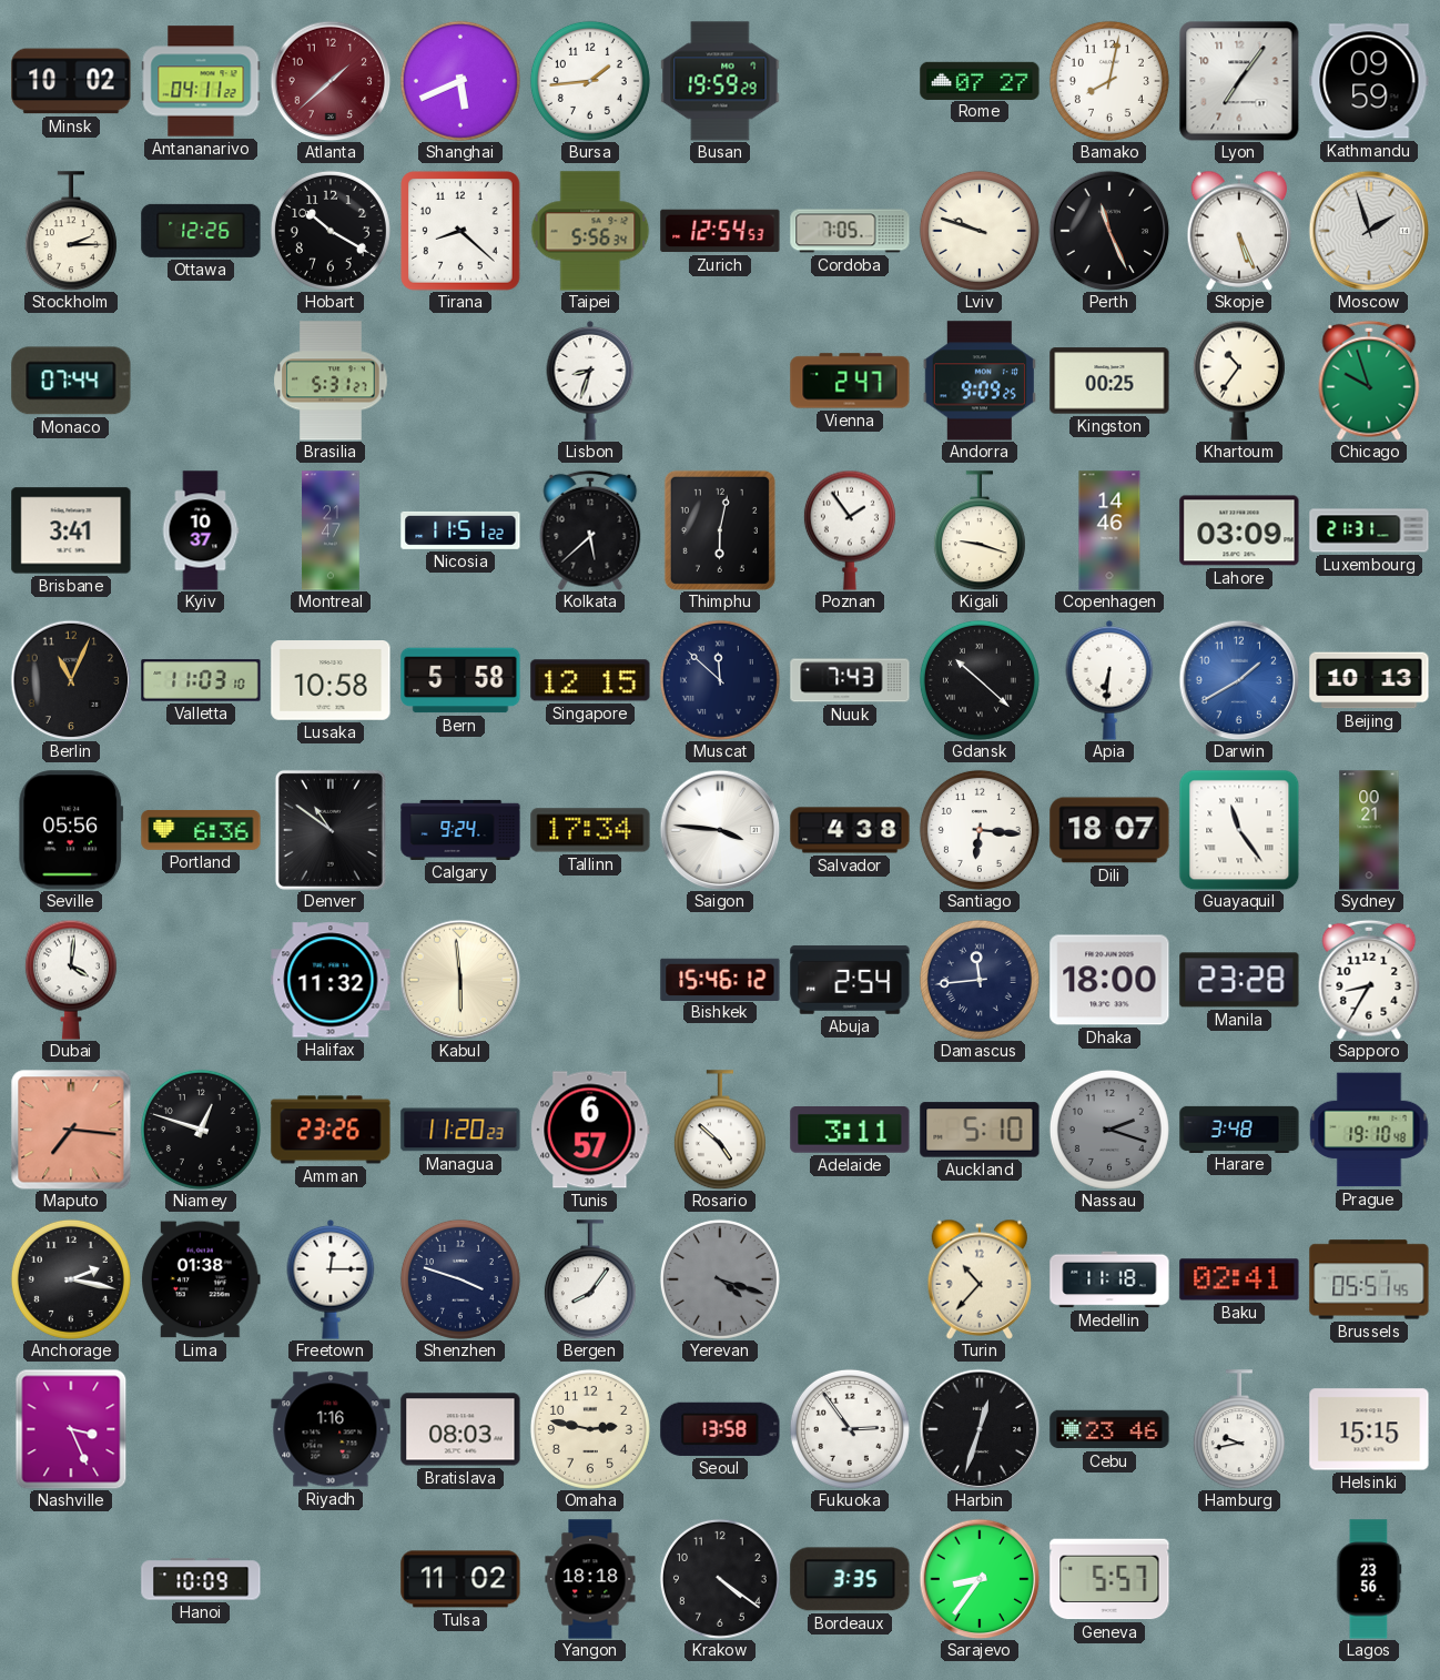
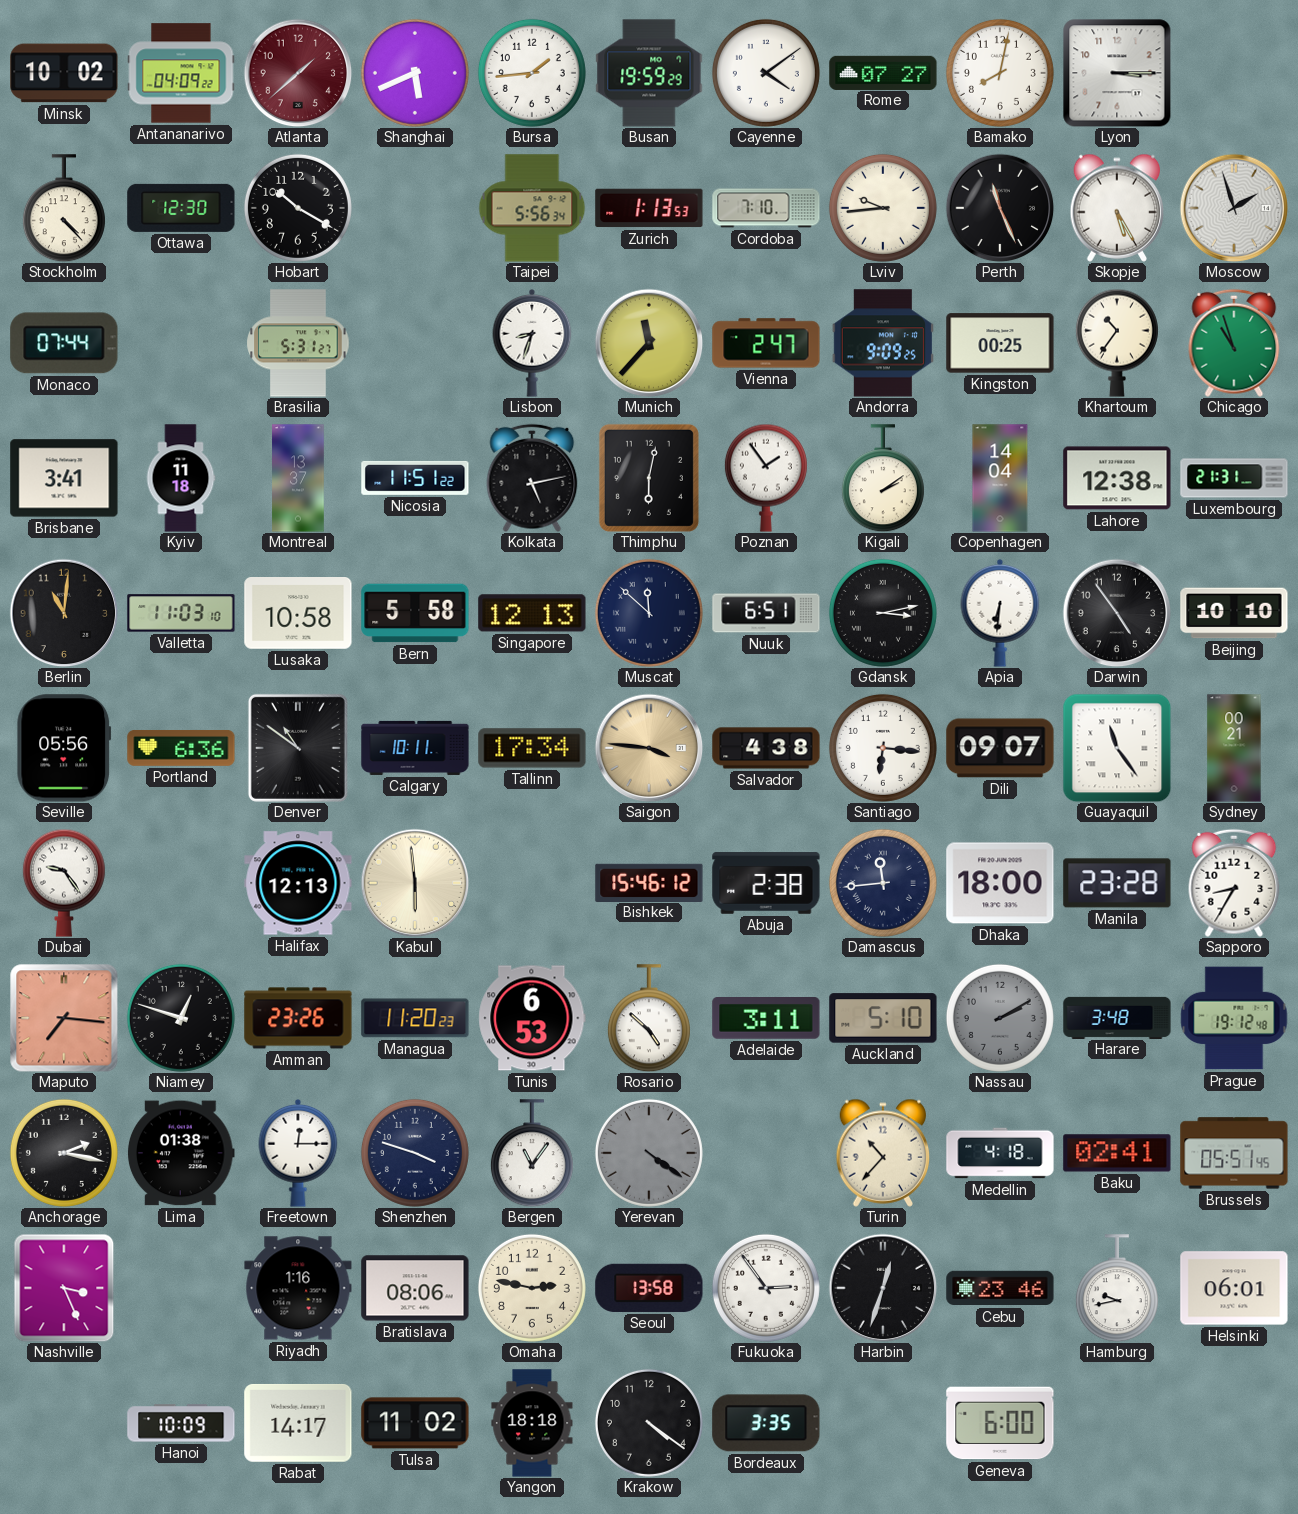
Antananarivo: 04:11 -> 04:09
Cayenne: none -> 4:09
Lyon: 7:06 -> 3:15
Kathmandu: 09:59 -> none
Stockholm: 2:15 -> 4:23
Ottawa: 12:26 -> 12:30
Tirana: 8:22 -> none
Zurich: 12:54 -> 1:13
Cordoba: 7:05 -> 7:10
Lviv: 9:48 -> 9:44
Skopje: 5:26 -> 5:25
Munich: none -> 11:37
Chicago: 9:57 -> 10:57
Kyiv: 10:37 -> 11:18
Montreal: 21:47 -> 13:37
Kolkata: 5:38 -> 5:13
Kigali: 9:18 -> 2:09
Copenhagen: 14:46 -> 14:04
Lahore: 03:09 -> 12:38
Berlin: 11:04 -> 11:01
Singapore: 12:15 -> 12:13
Nuuk: 7:43 -> 6:51
Gdansk: 10:22 -> 3:13
Darwin: 1:40 -> 4:54
Darwin dial: blue -> black
Beijing: 10:13 -> 10:10
Calgary: 9:24 -> 10:11
Saigon dial: white -> champagne
Dili: 18:07 -> 09:07
Dubai: 4:01 -> 9:24
Halifax: 11:32 -> 12:13
Abuja: 2:54 -> 2:38
Tunis: 6:57 -> 6:53
Nassau: 2:18 -> 2:10
Prague: 19:10 -> 19:12
Bergen: 8:06 -> 11:06
Yerevan: 4:18 -> 4:21
Medellin: 11:18 -> 4:18
Bratislava: 08:03 -> 08:06
Helsinki: 15:15 -> 06:01
Rabat: none -> 14:17
Sarajevo: 8:36 -> none
Geneva: 5:57 -> 6:00
Lagos: 23:56 -> none
